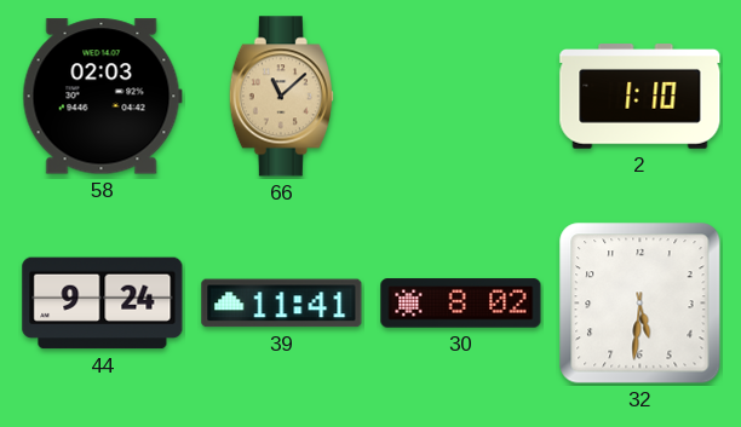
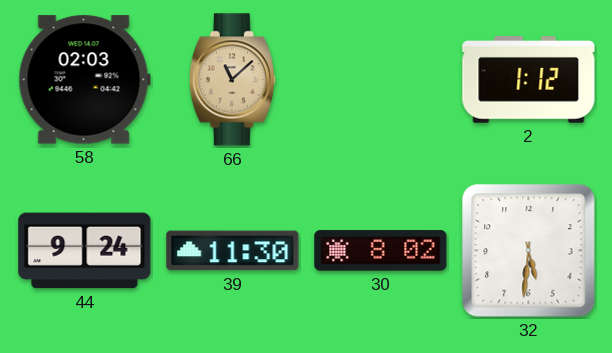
2: 1:10 -> 1:12
39: 11:41 -> 11:30
